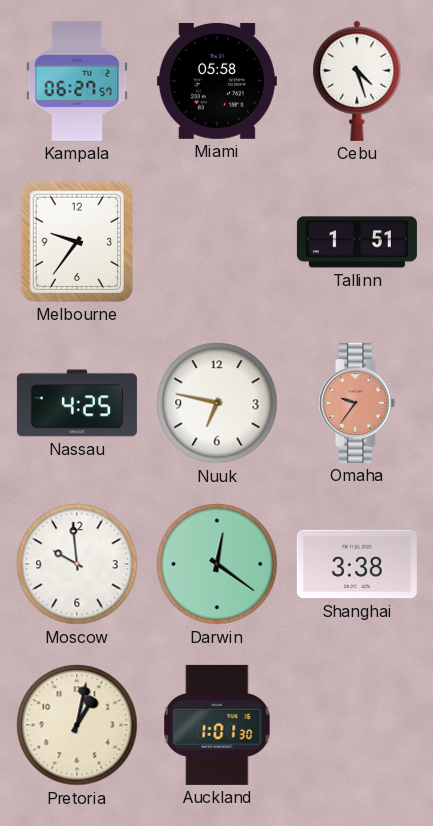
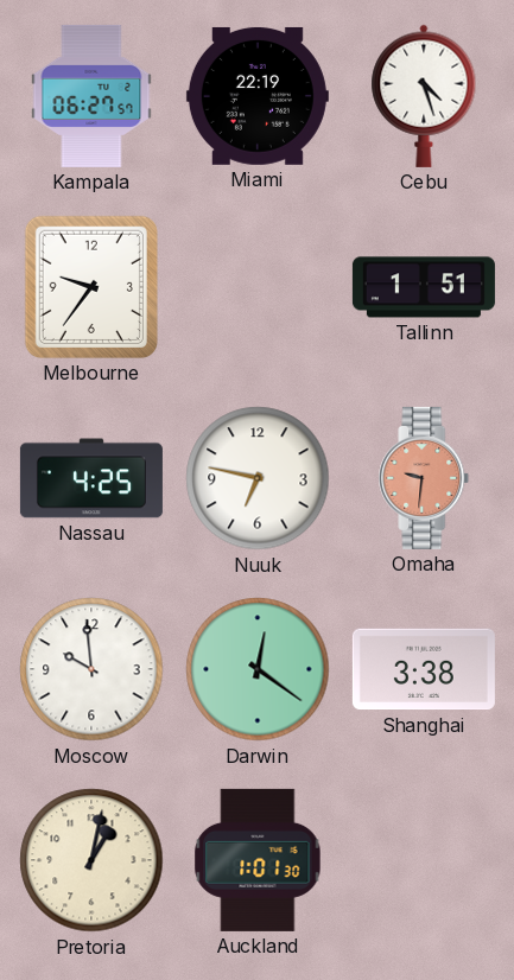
Miami: 05:58 -> 22:19
Omaha: 9:36 -> 9:31
